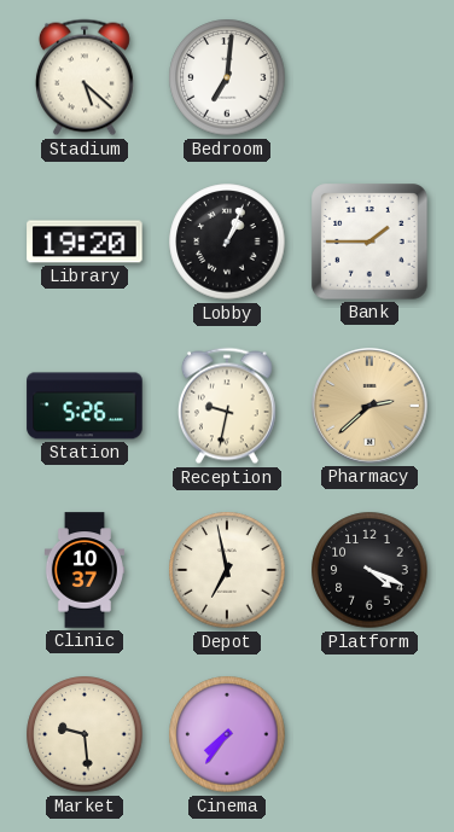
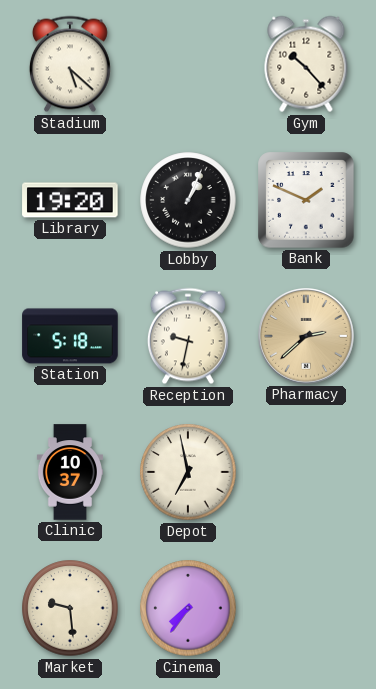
Bedroom: 7:01 -> none
Gym: none -> 10:23
Bank: 1:45 -> 1:49
Station: 5:26 -> 5:18
Platform: 4:19 -> none
